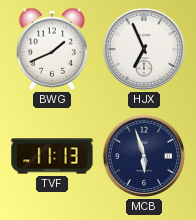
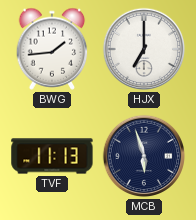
BWG: 1:41 -> 1:44
HJX: 6:56 -> 7:00
